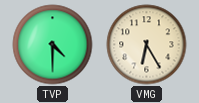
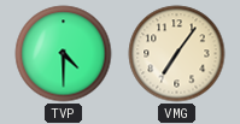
VMG: 6:25 -> 7:06
